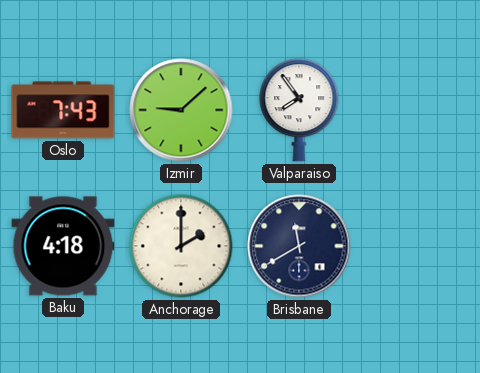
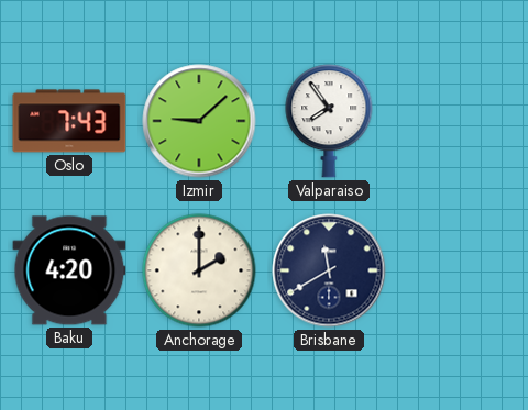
Baku: 4:18 -> 4:20
